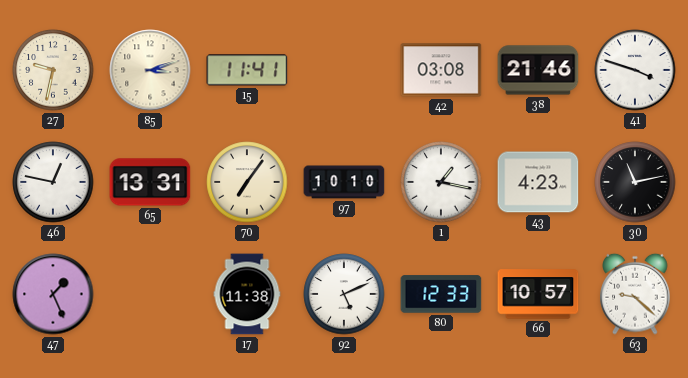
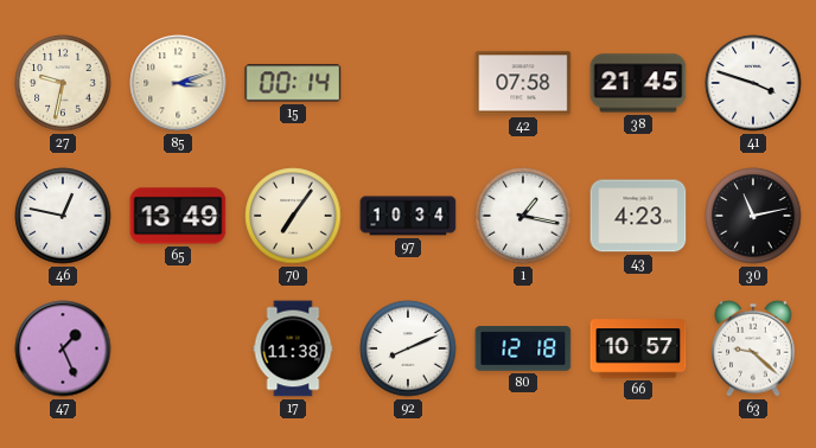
15: 11:41 -> 00:14
42: 03:08 -> 07:58
38: 21:46 -> 21:45
65: 13:31 -> 13:49
97: 10:10 -> 10:34
92: 5:11 -> 8:11
80: 12:33 -> 12:18
